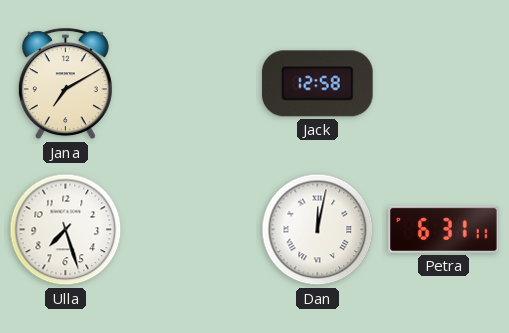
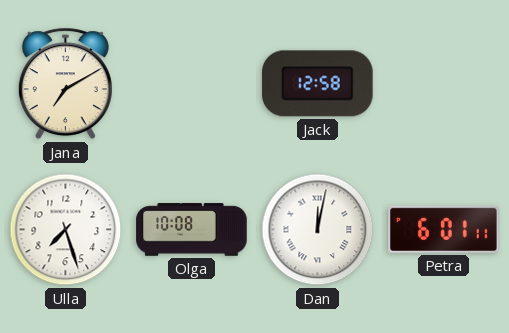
Olga: none -> 10:08
Petra: 6:31 -> 6:01
